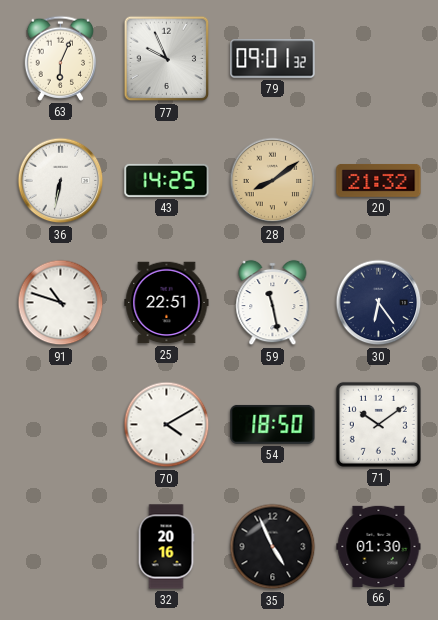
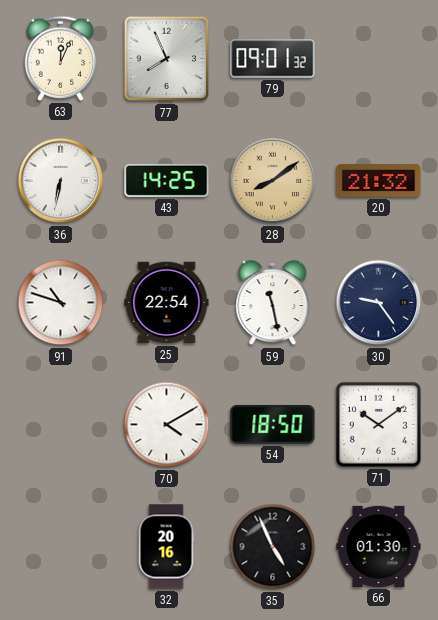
63: 6:04 -> 12:04
77: 9:56 -> 7:56
25: 22:51 -> 22:54
30: 6:24 -> 9:24
